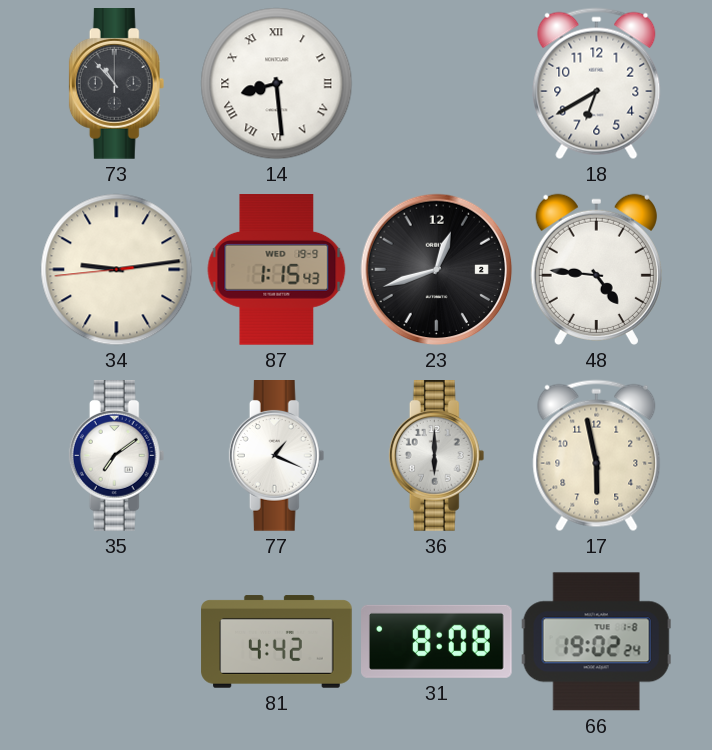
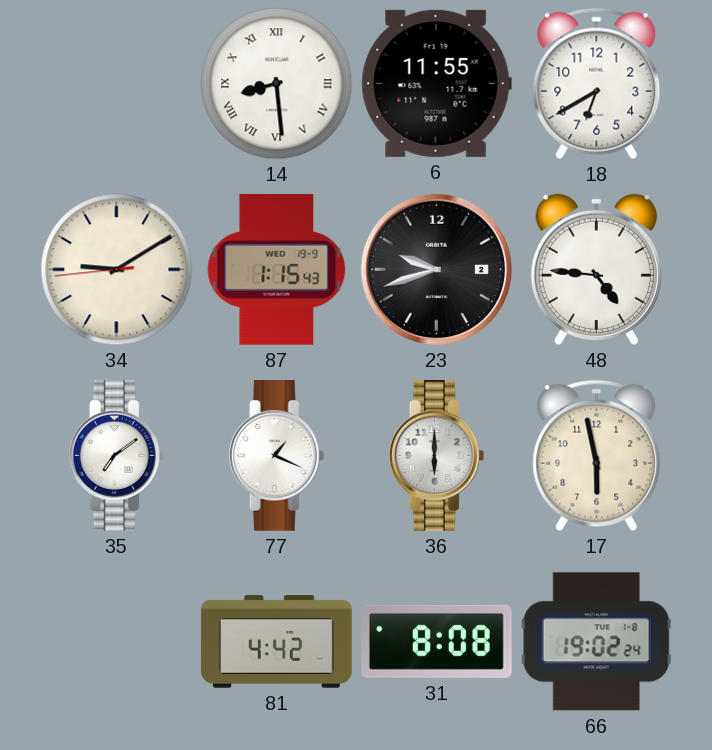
73: 10:53 -> none
6: none -> 11:55
34: 9:13 -> 9:09
23: 12:42 -> 9:42
